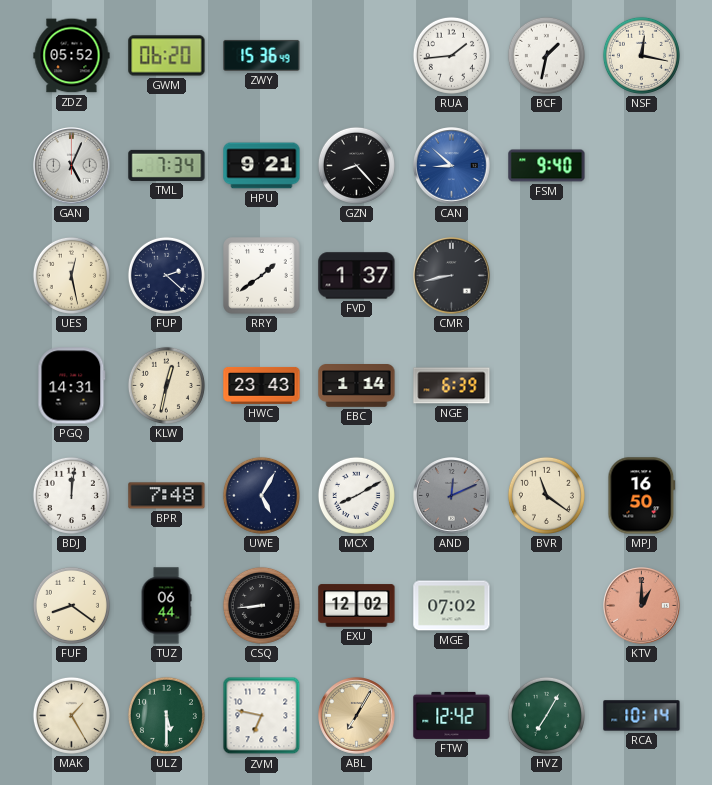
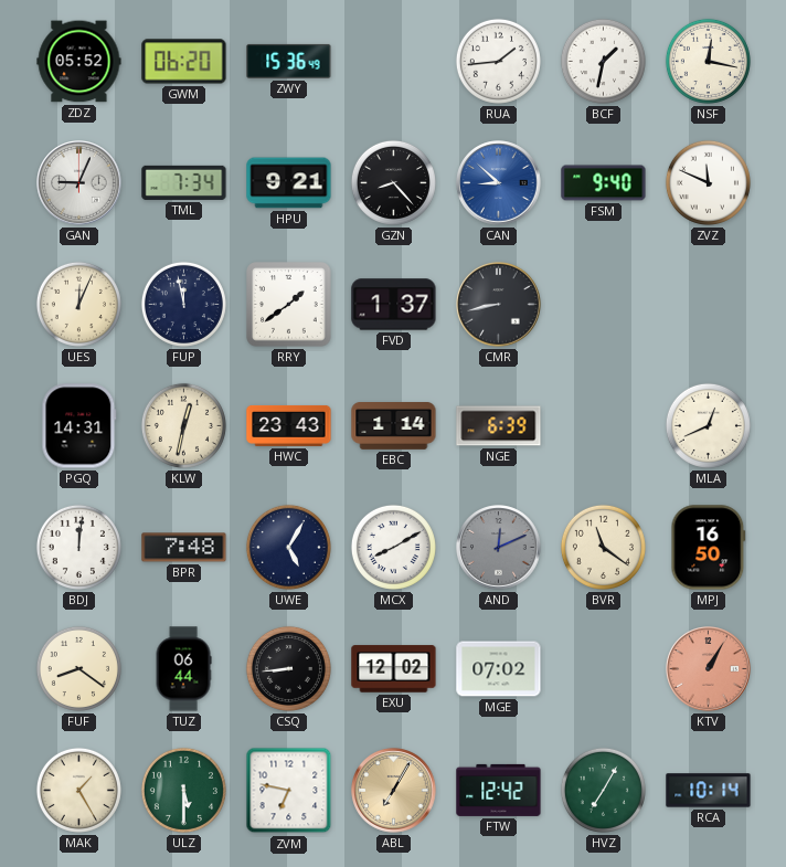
GAN: 5:04 -> 9:04
ZVZ: none -> 11:49
UES: 12:28 -> 12:04
FUP: 2:22 -> 11:58
MLA: none -> 12:41
KTV: 1:00 -> 1:05
